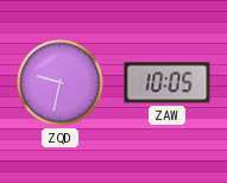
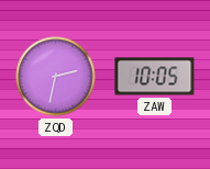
ZQD: 9:32 -> 2:32
